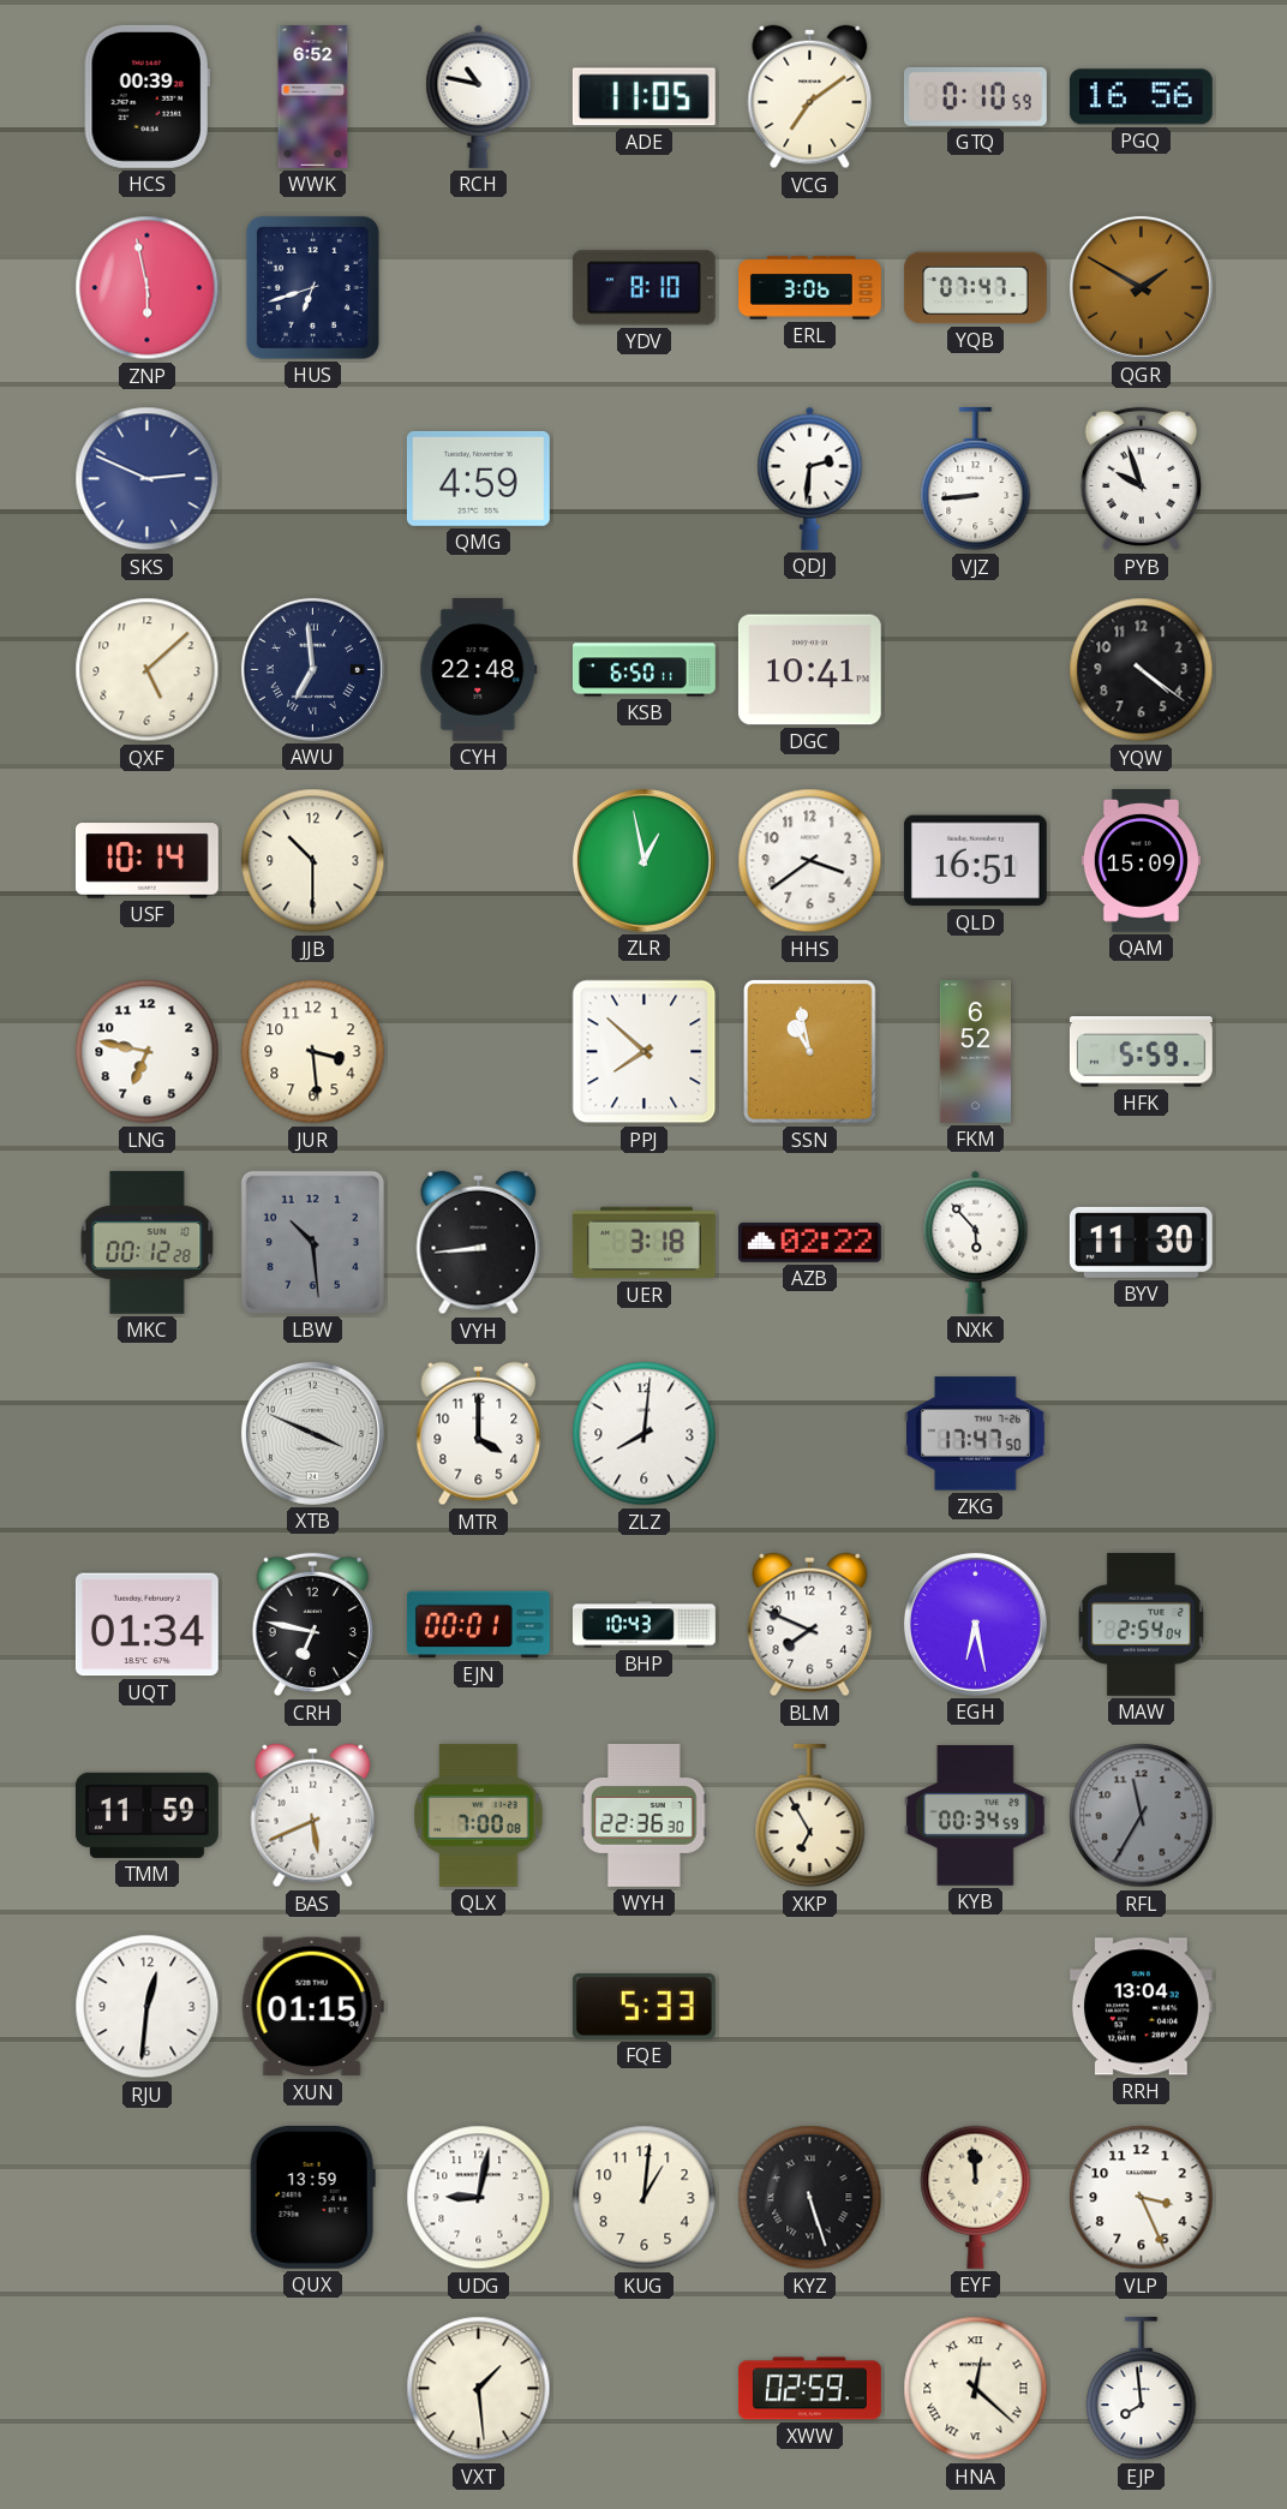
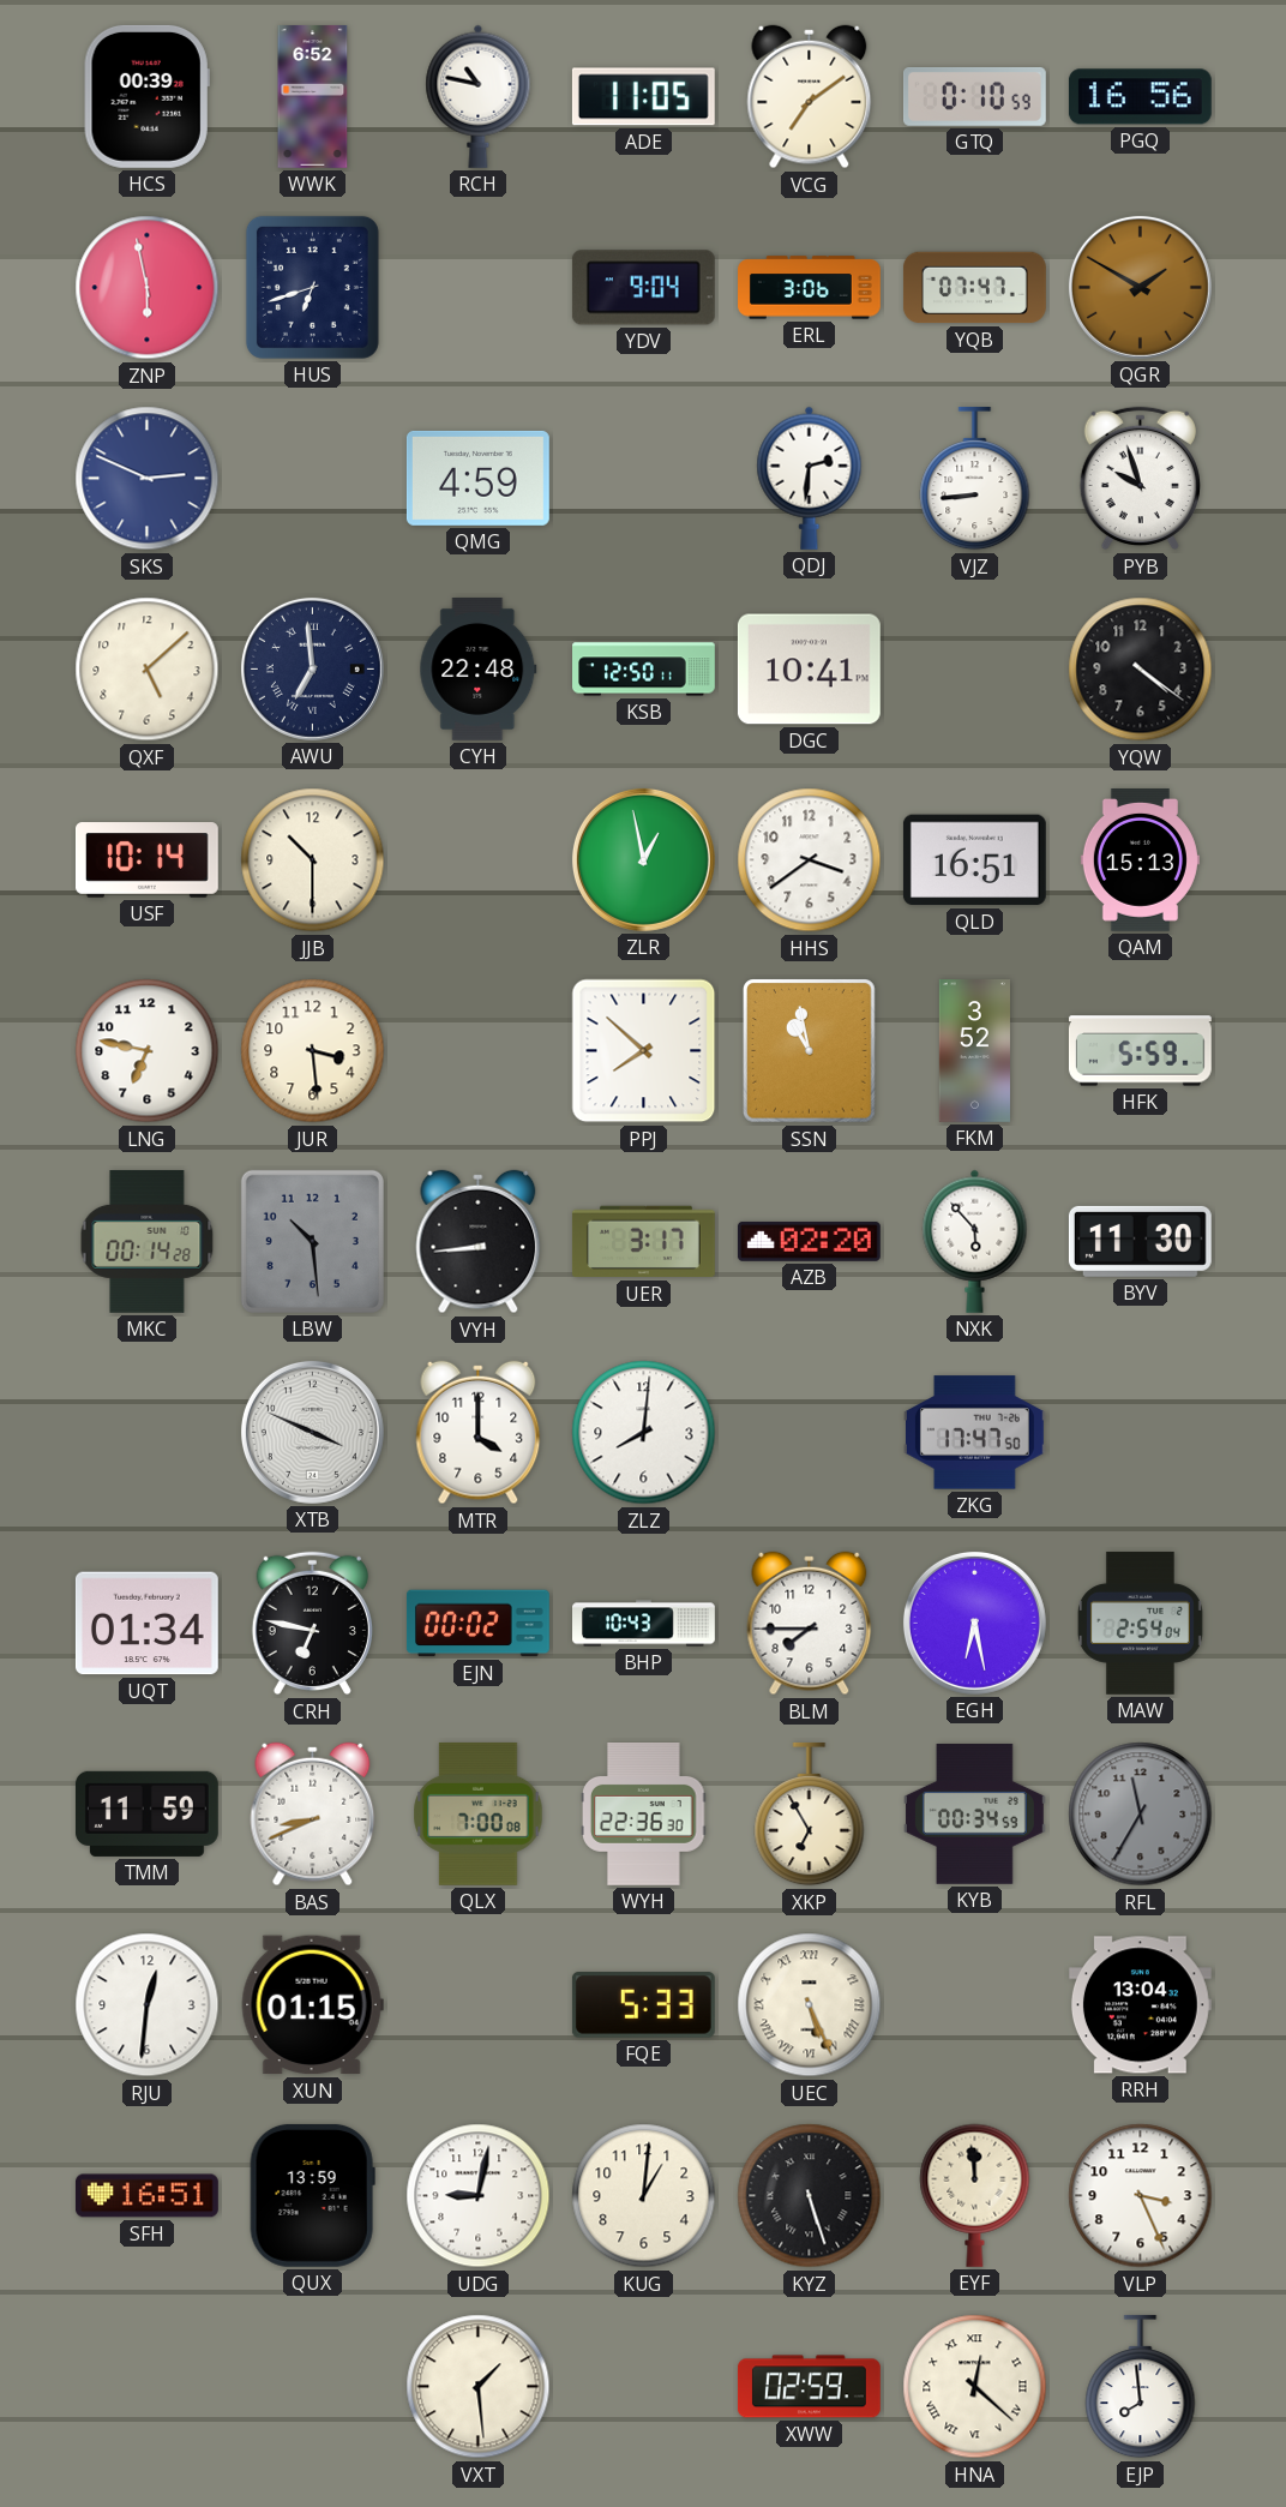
YDV: 8:10 -> 9:04
KSB: 6:50 -> 12:50
QAM: 15:09 -> 15:13
FKM: 6:52 -> 3:52
MKC: 00:12 -> 00:14
UER: 3:18 -> 3:17
AZB: 02:22 -> 02:20
EJN: 00:01 -> 00:02
BLM: 7:49 -> 7:45
BAS: 5:41 -> 8:41
UEC: none -> 5:26
SFH: none -> 16:51
